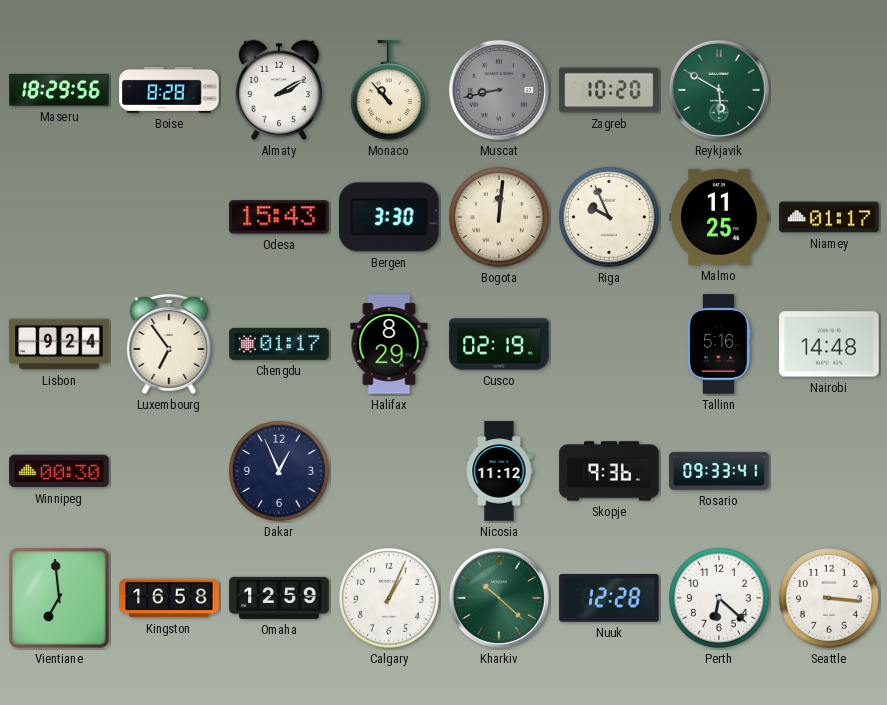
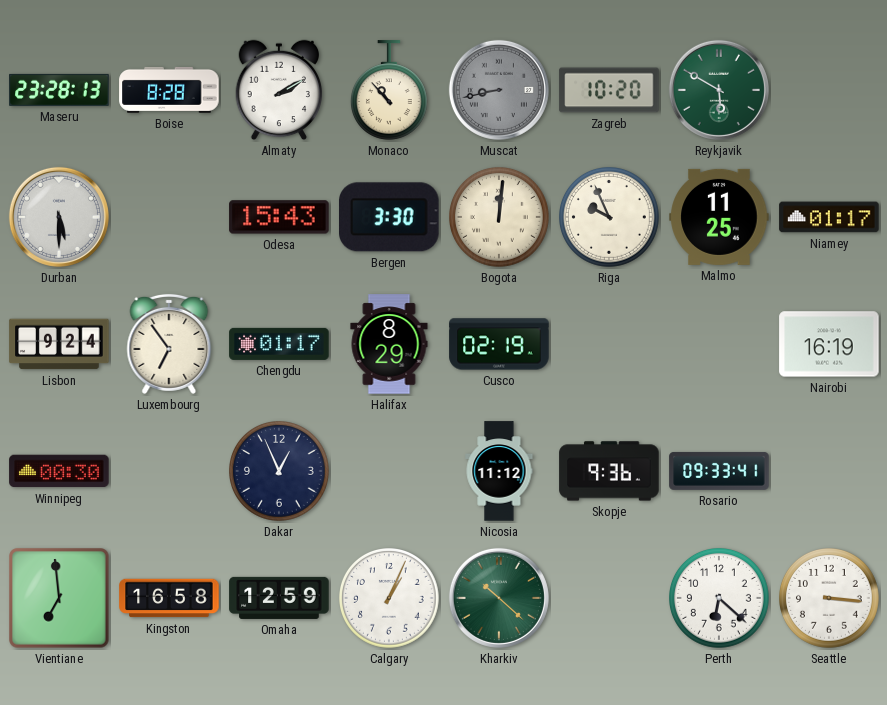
Maseru: 18:29 -> 23:28
Durban: none -> 5:30
Tallinn: 5:16 -> none
Nairobi: 14:48 -> 16:19
Nuuk: 12:28 -> none
